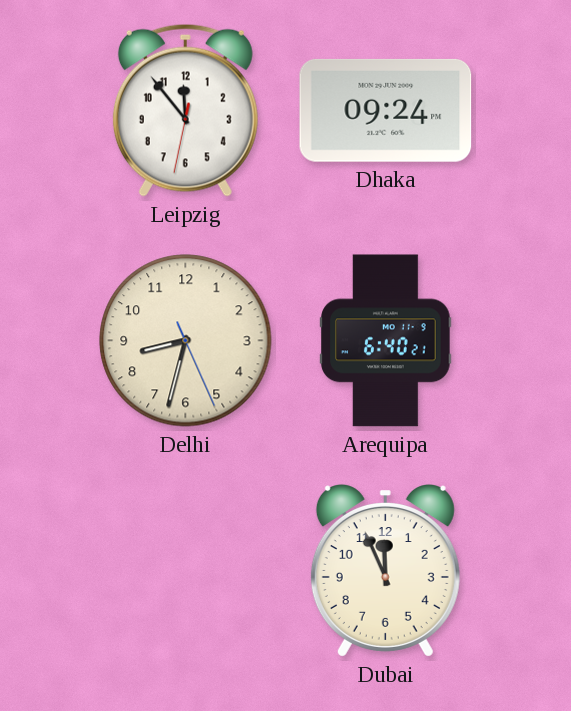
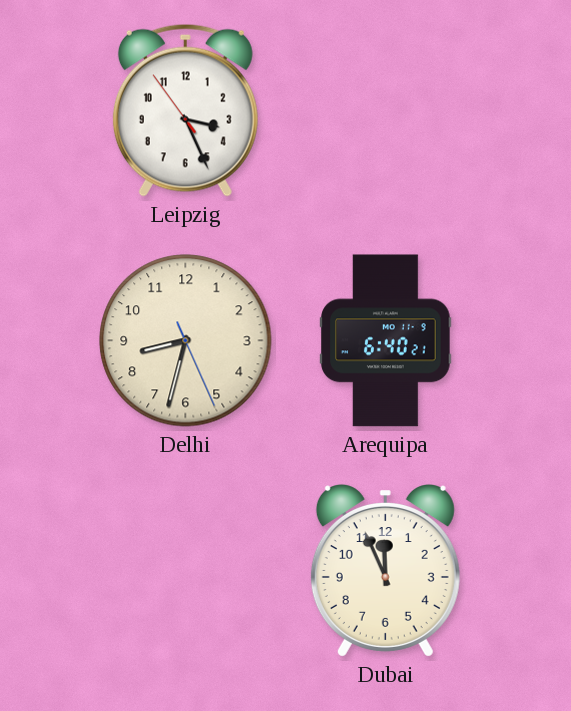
Leipzig: 11:53 -> 3:25
Dhaka: 09:24 -> none
